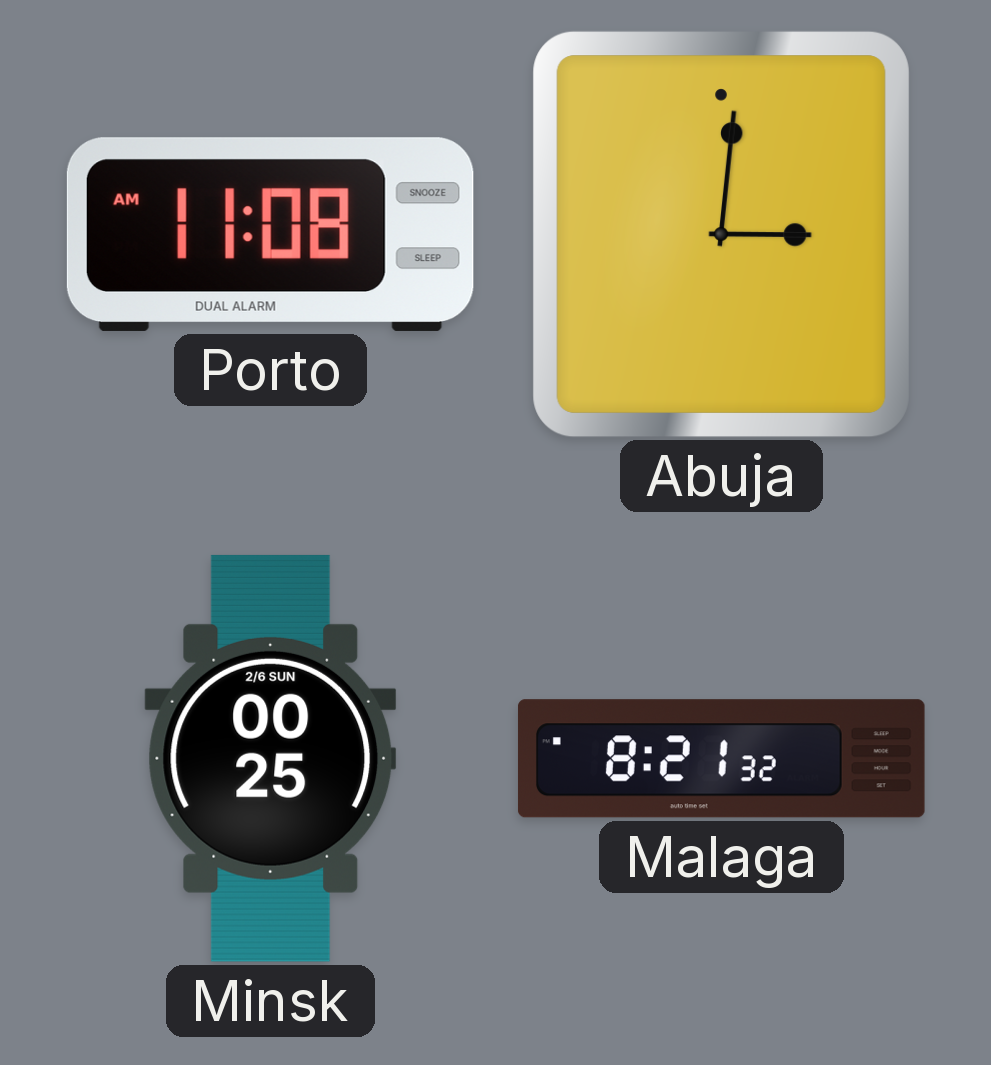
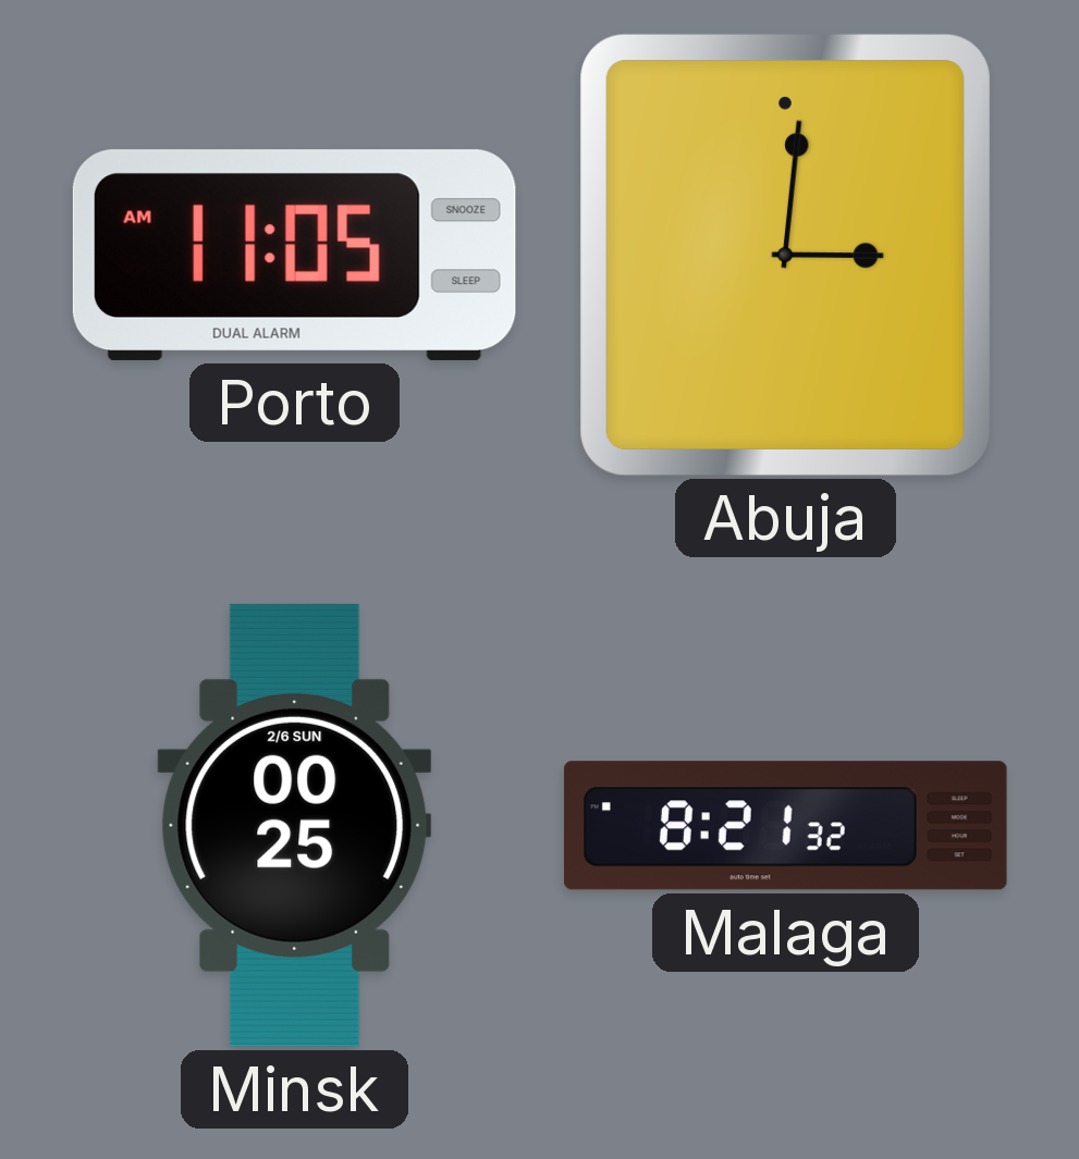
Porto: 11:08 -> 11:05
